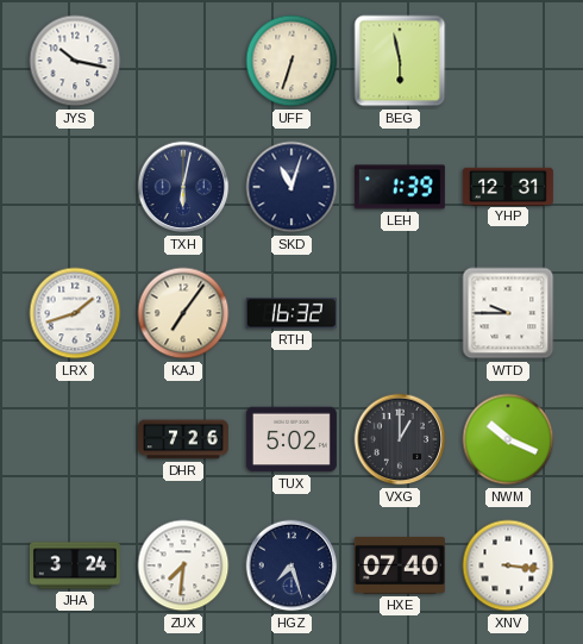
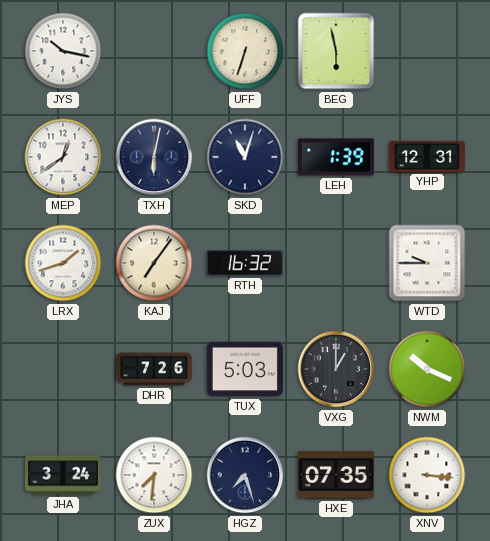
MEP: none -> 12:39
TUX: 5:02 -> 5:03
HXE: 07:40 -> 07:35
